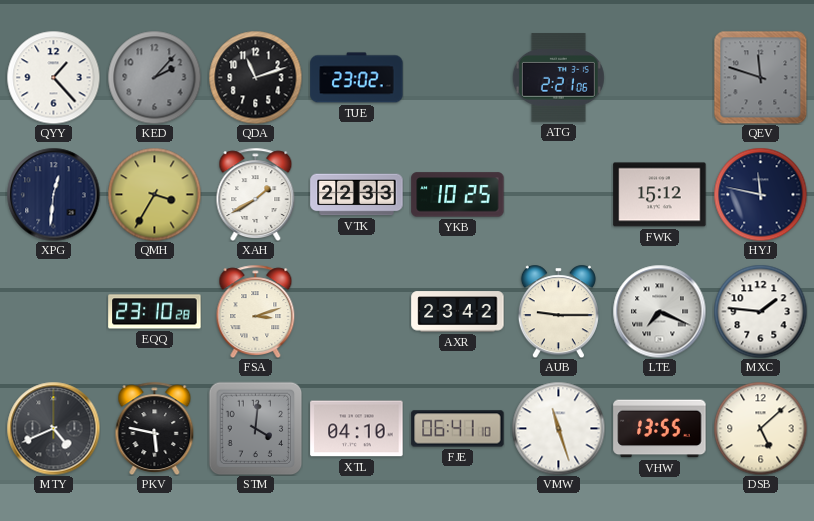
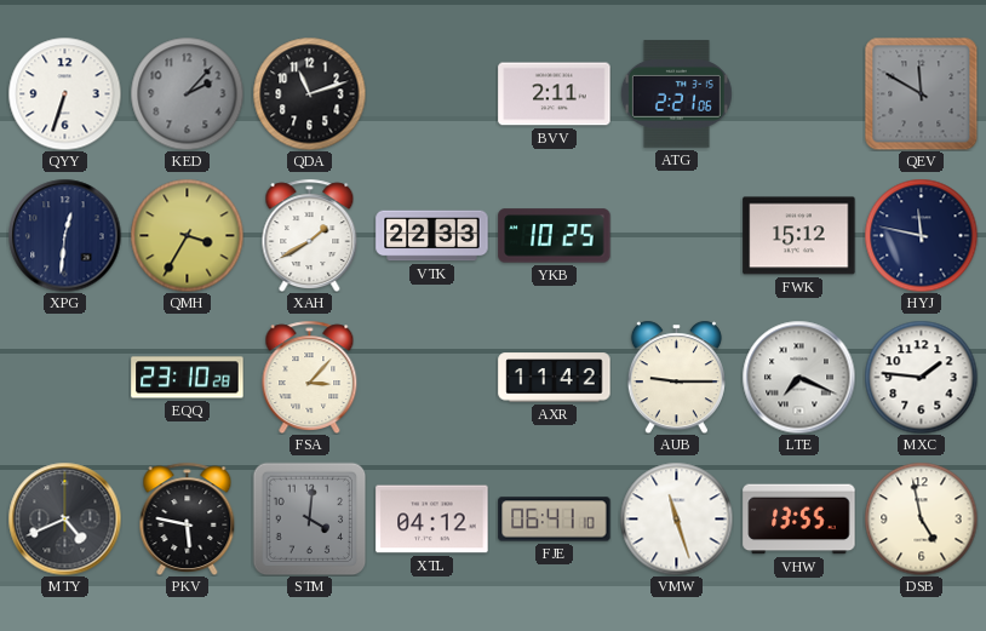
QYY: 1:23 -> 6:33
TUE: 23:02 -> none
BVV: none -> 2:11
QEV: 11:48 -> 11:50
FSA: 3:12 -> 3:07
AXR: 23:42 -> 11:42
XTL: 04:10 -> 04:12
DSB: 5:08 -> 4:58
